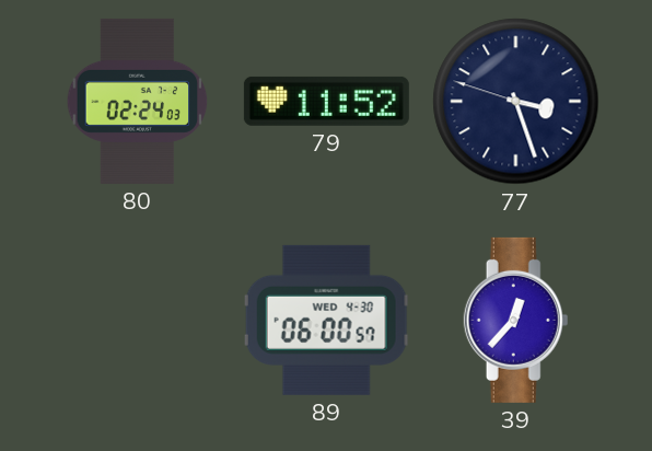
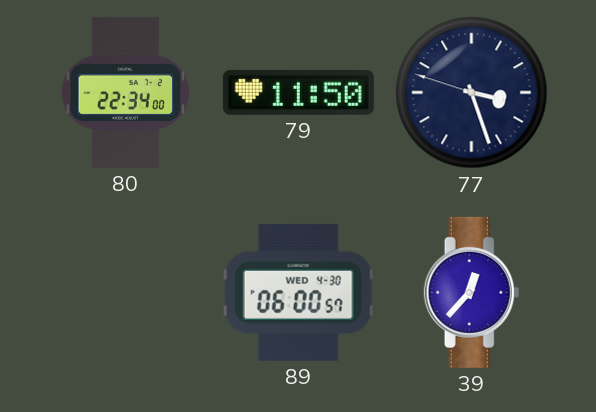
80: 02:24 -> 22:34
79: 11:52 -> 11:50
